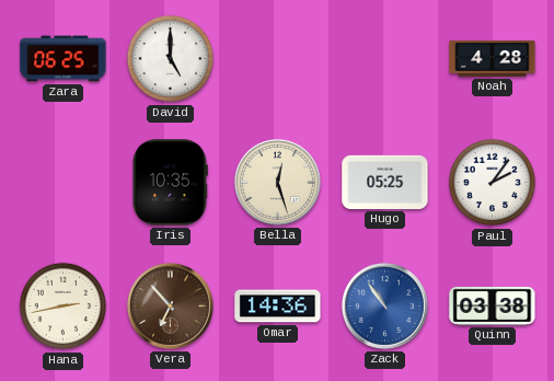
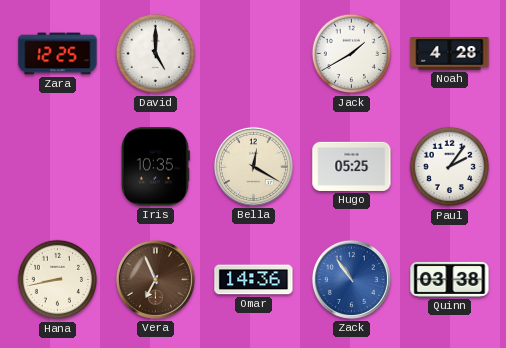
Zara: 06:25 -> 12:25
Jack: none -> 1:40
Bella: 12:27 -> 12:20
Hana: 2:43 -> 8:43
Vera: 6:53 -> 6:56
